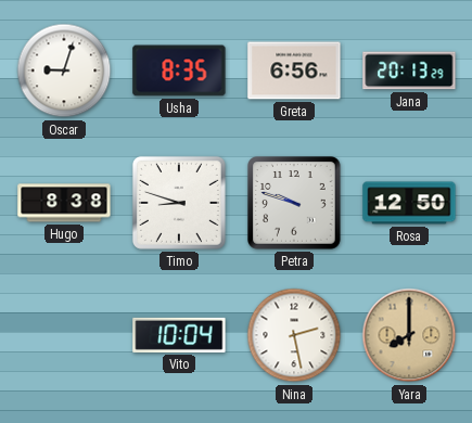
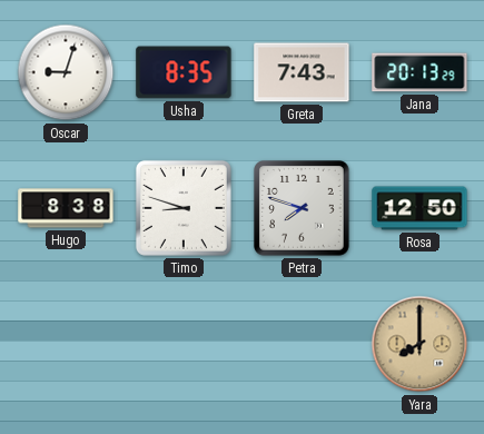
Greta: 6:56 -> 7:43
Petra: 9:48 -> 7:48
Vito: 10:04 -> none
Nina: 2:28 -> none
